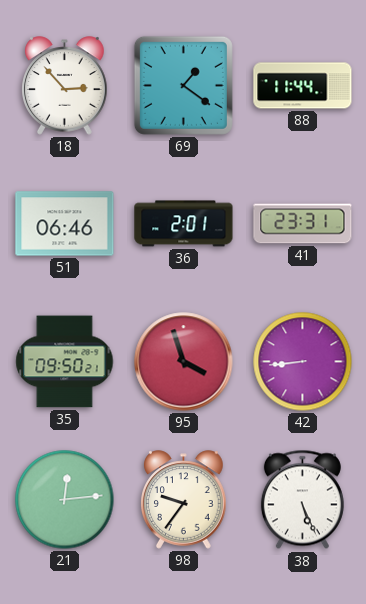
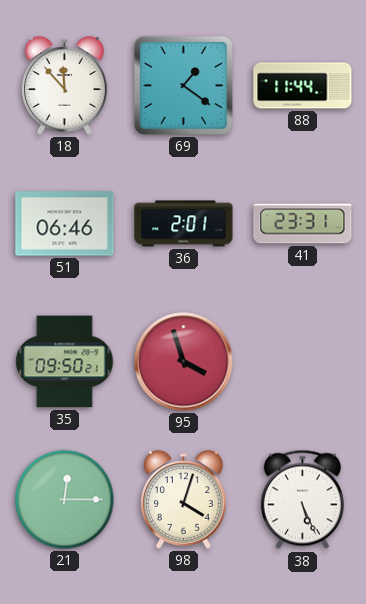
18: 2:53 -> 11:53
42: 8:44 -> none
21: 12:14 -> 12:15
98: 9:36 -> 4:03
